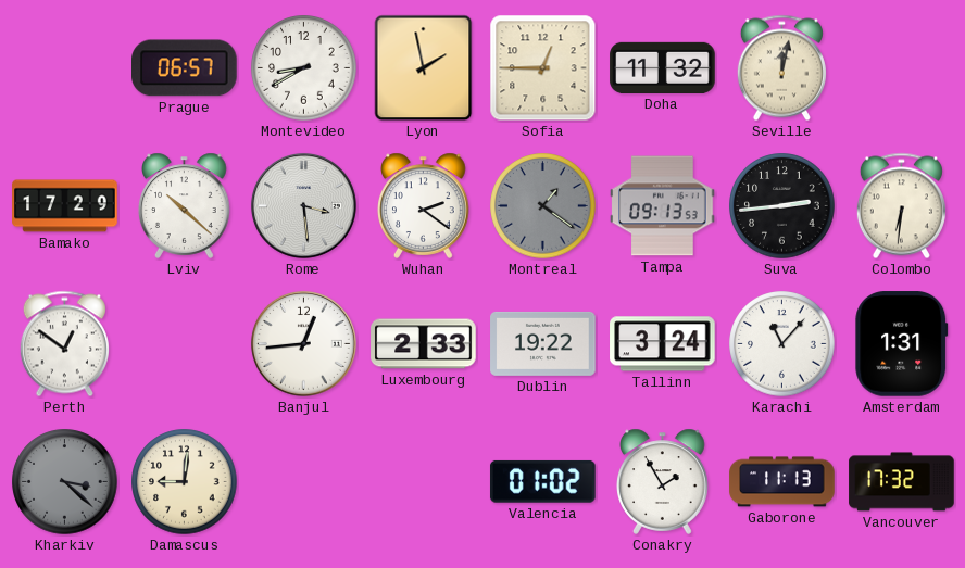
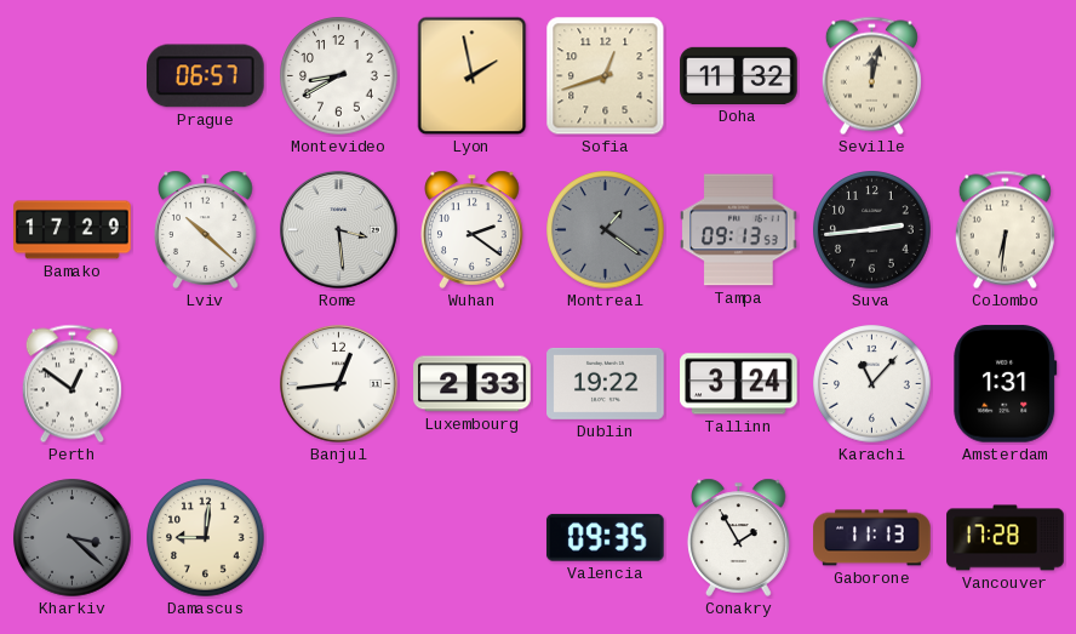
Sofia: 12:45 -> 12:42
Valencia: 01:02 -> 09:35
Vancouver: 17:32 -> 17:28
